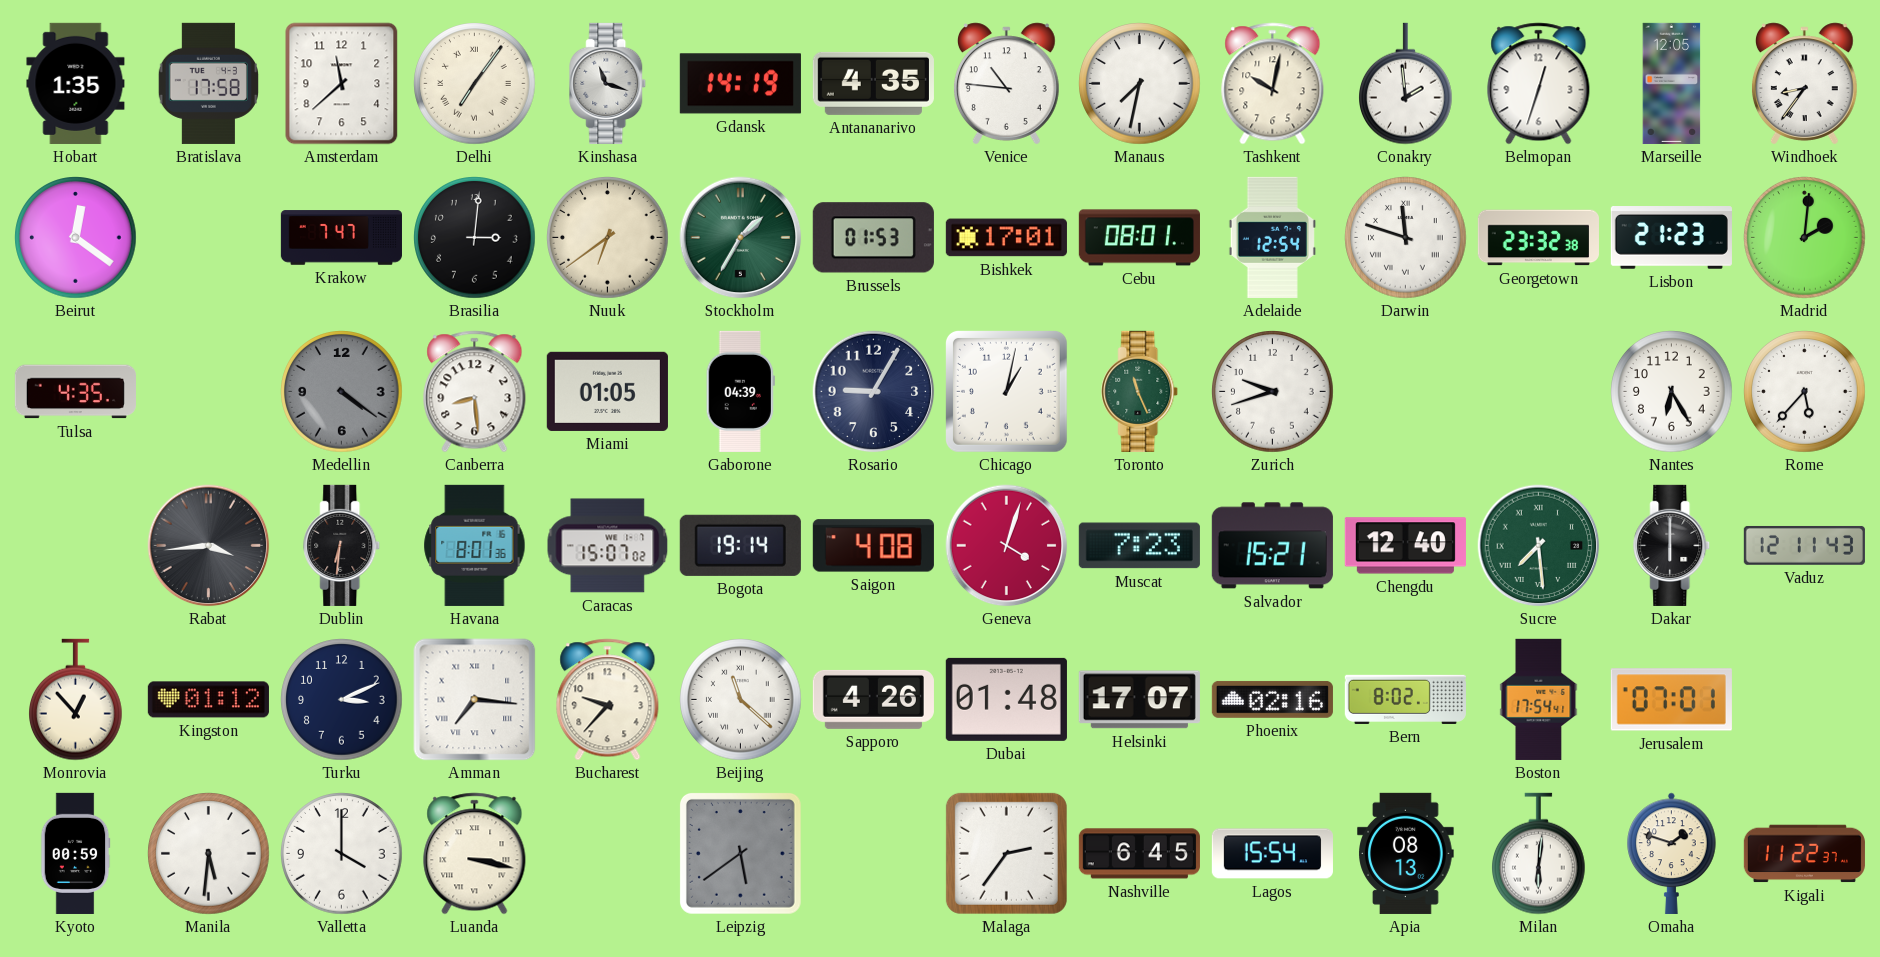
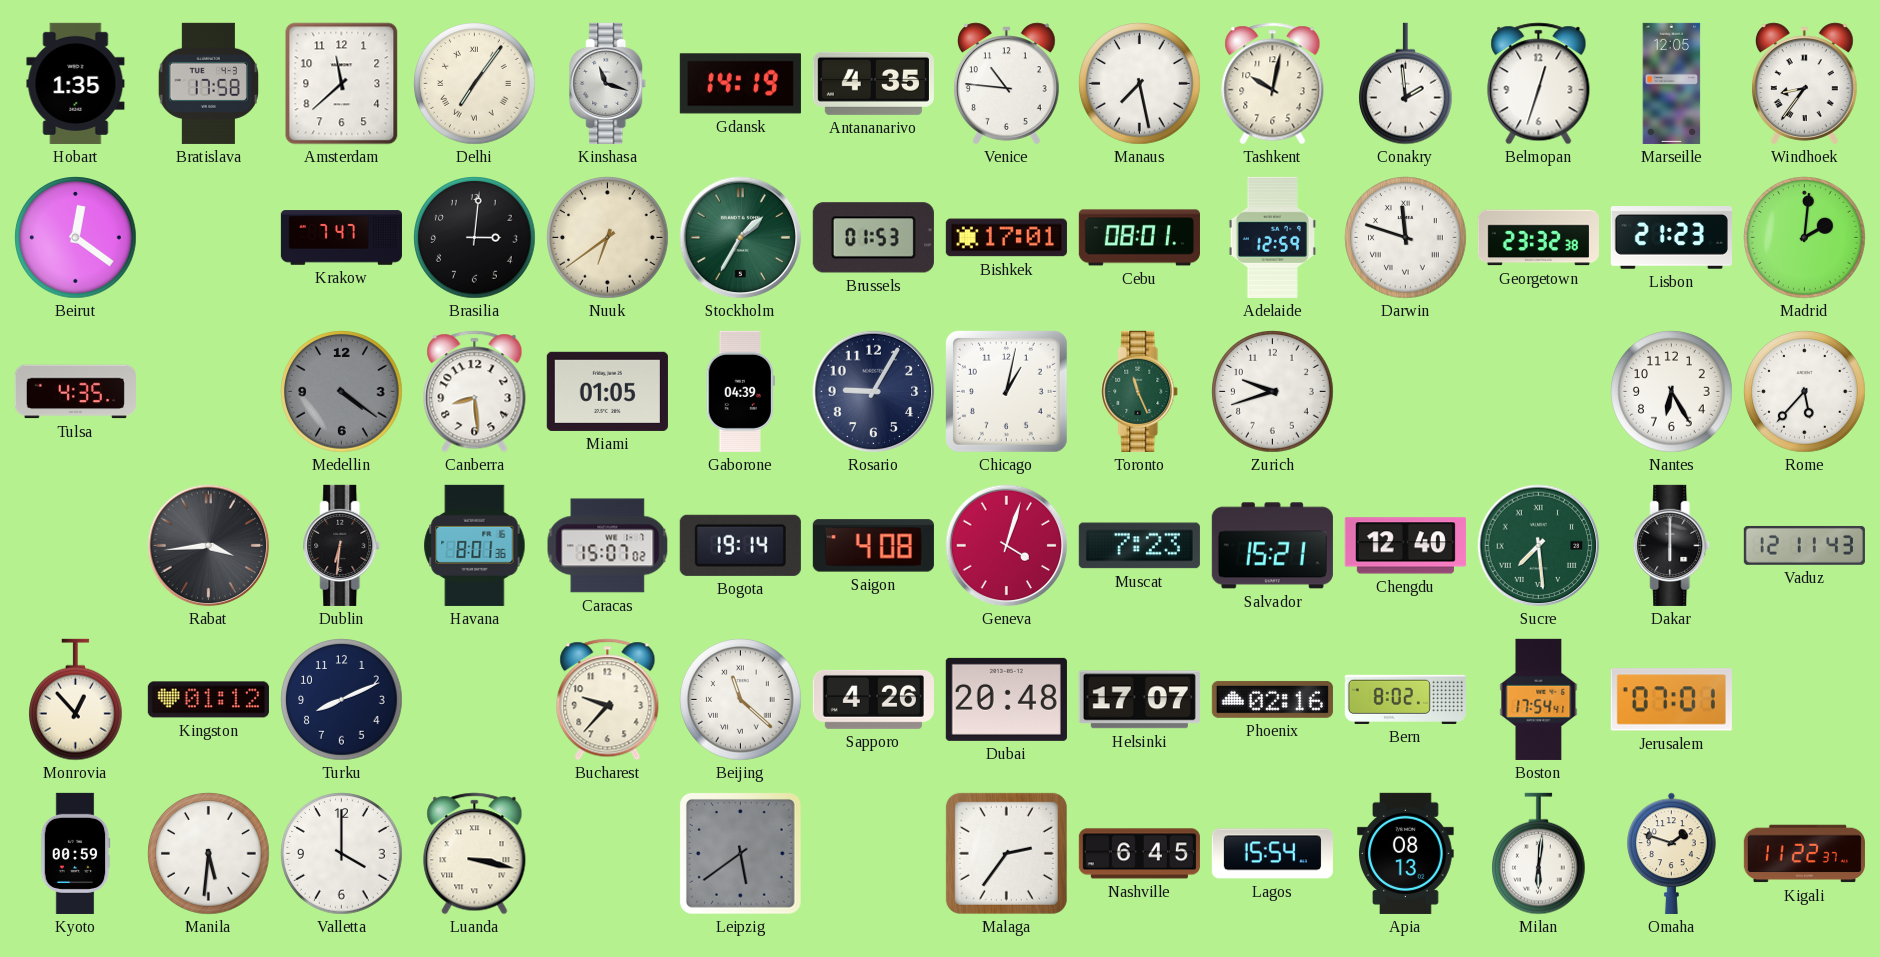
Manaus: 7:32 -> 7:28
Adelaide: 12:54 -> 12:59
Turku: 3:11 -> 8:11
Amman: 7:16 -> none
Dubai: 01:48 -> 20:48
